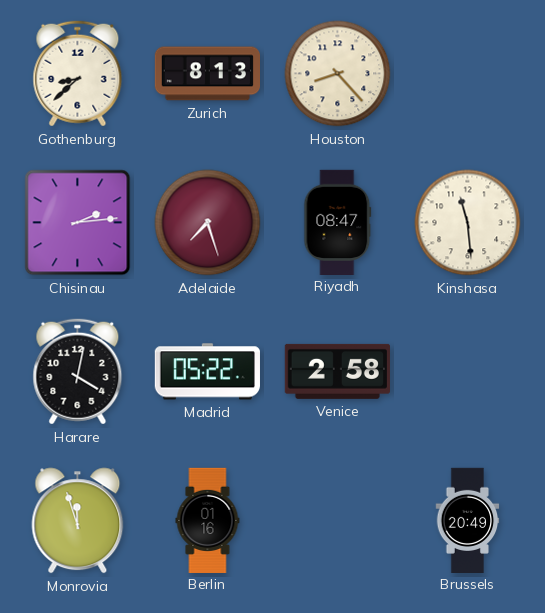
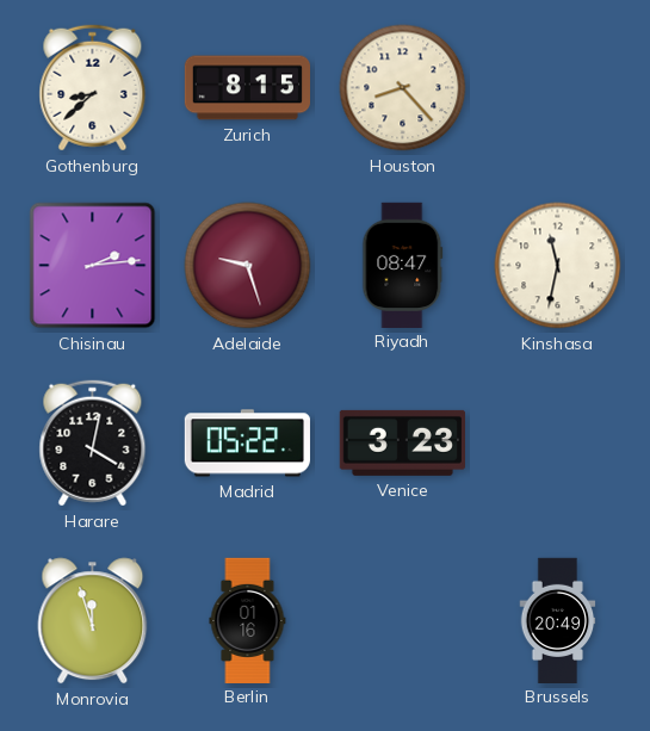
Zurich: 8:13 -> 8:15
Adelaide: 7:27 -> 9:27
Kinshasa: 11:29 -> 11:32
Venice: 2:58 -> 3:23
